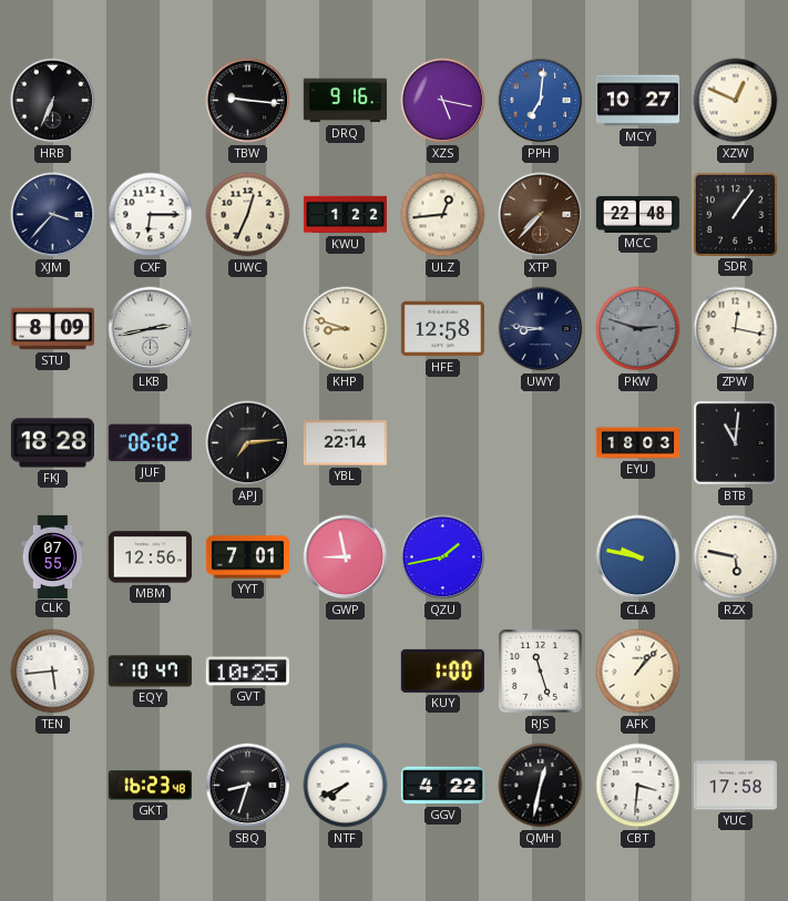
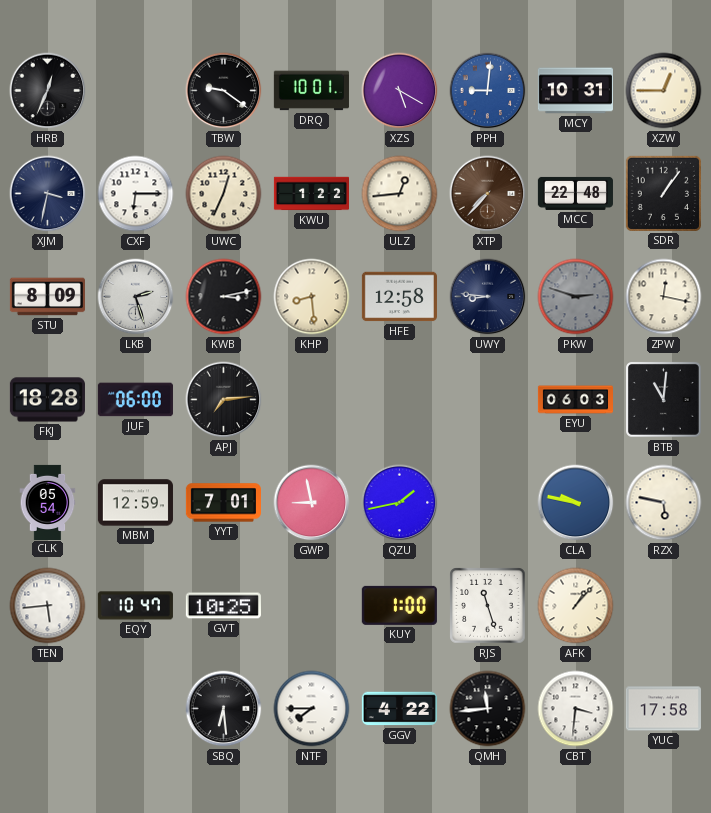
HRB: 6:34 -> 12:34
TBW: 9:16 -> 9:21
DRQ: 9:16 -> 10:01
XZS: 5:17 -> 5:20
PPH: 7:01 -> 9:01
MCY: 10:27 -> 10:31
XZW: 12:49 -> 12:45
XJM: 3:37 -> 3:32
LKB: 2:43 -> 2:27
KWB: none -> 3:13
KHP: 8:48 -> 8:29
JUF: 06:02 -> 06:00
YBL: 22:14 -> none
EYU: 18:03 -> 06:03
CLK: 07:55 -> 05:54
MBM: 12:56 -> 12:59
GKT: 16:23 -> none
SBQ: 8:33 -> 6:29
NTF: 7:41 -> 7:45
QMH: 12:32 -> 11:44
